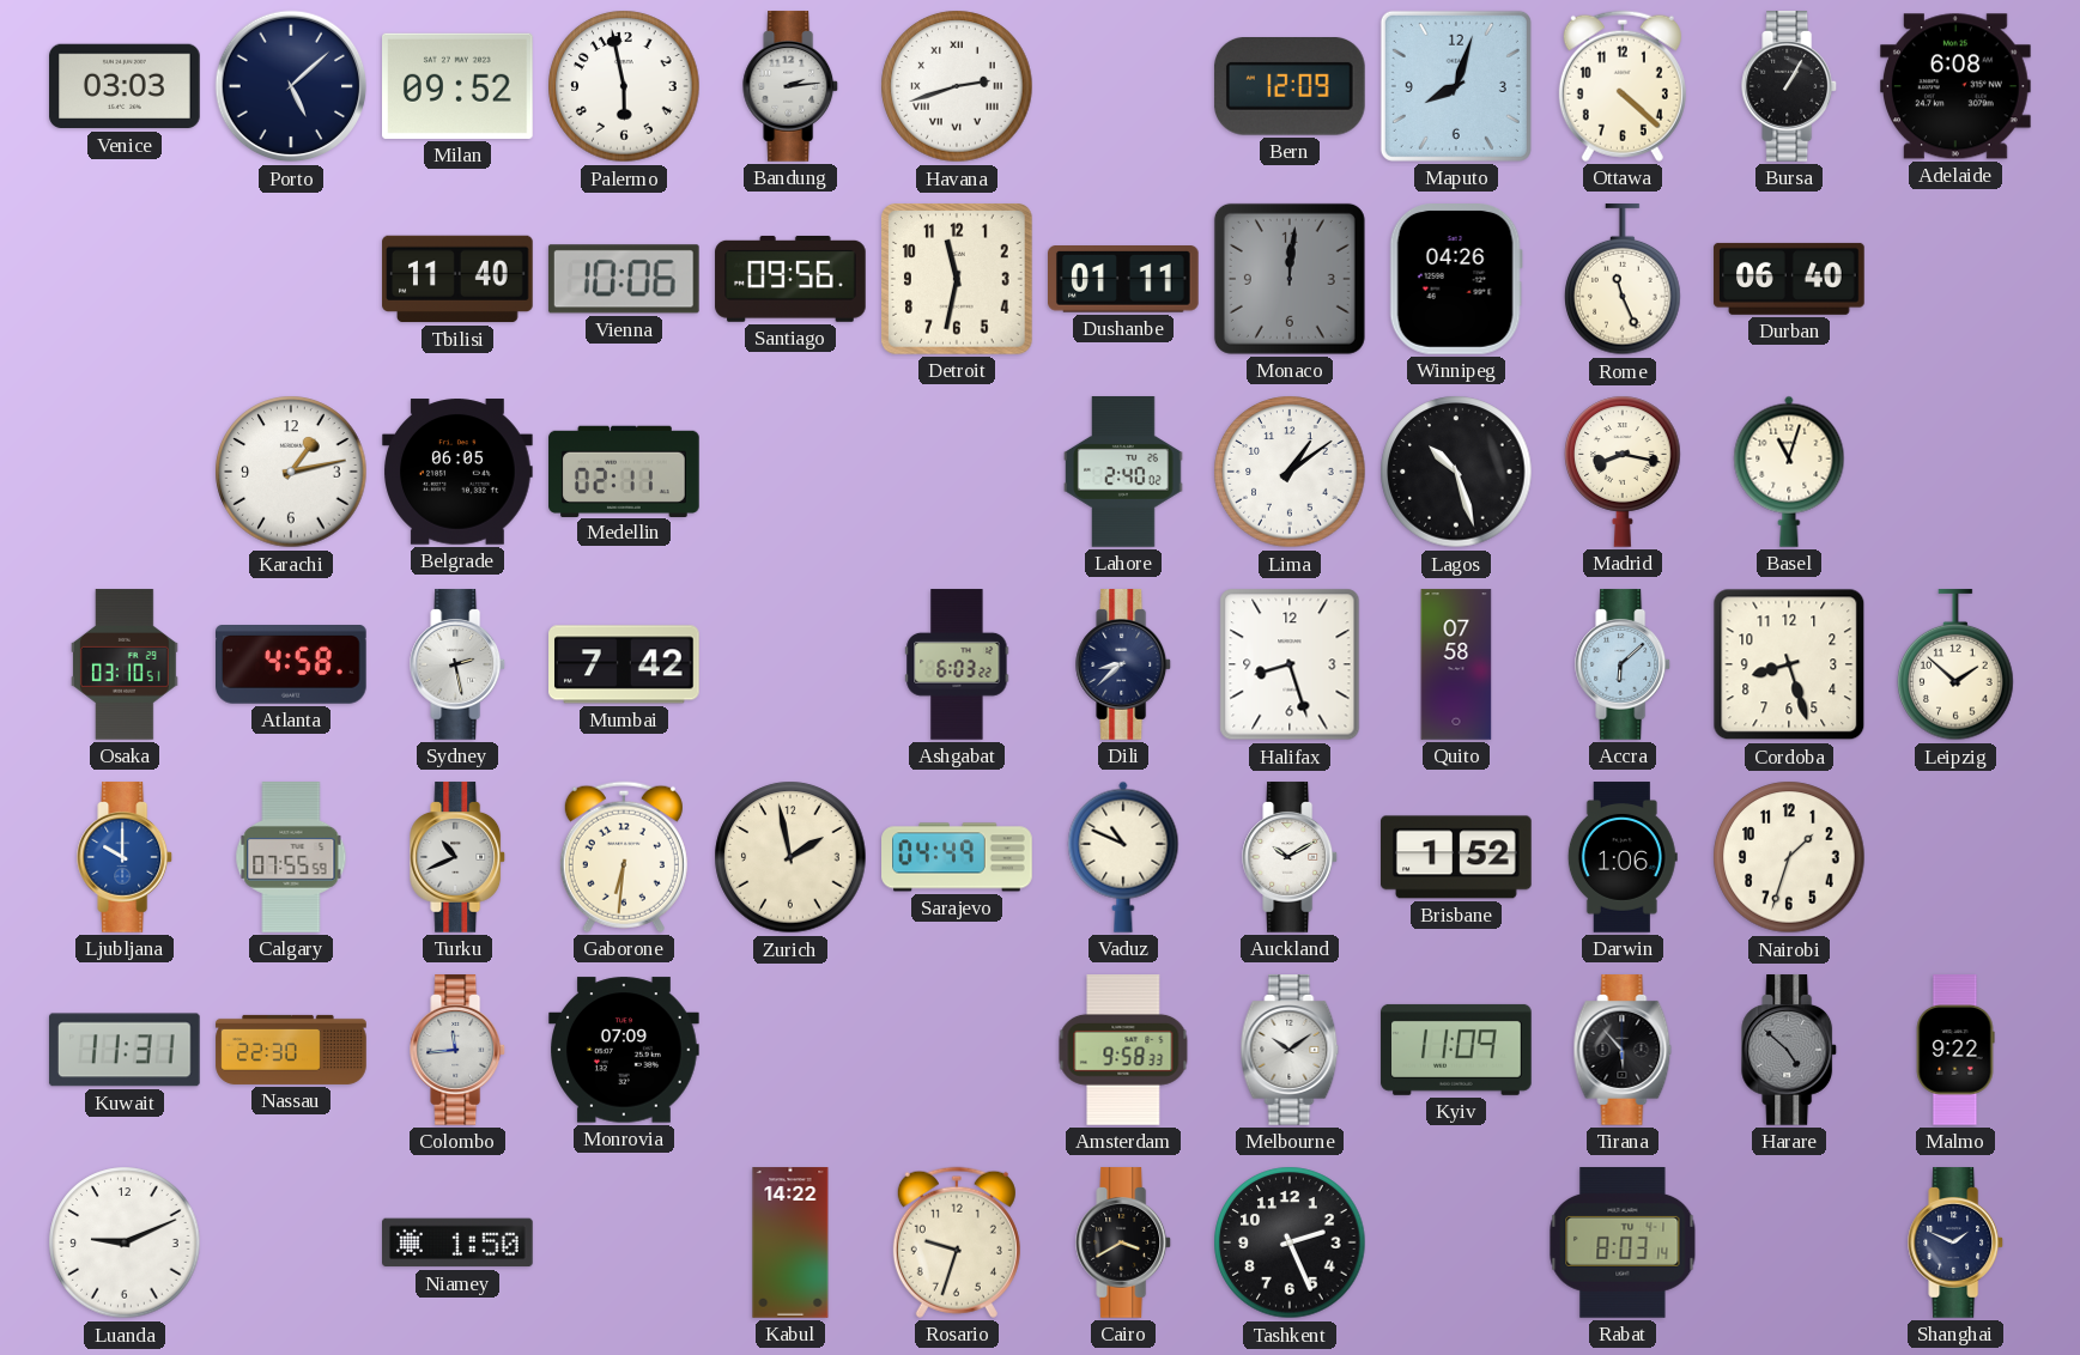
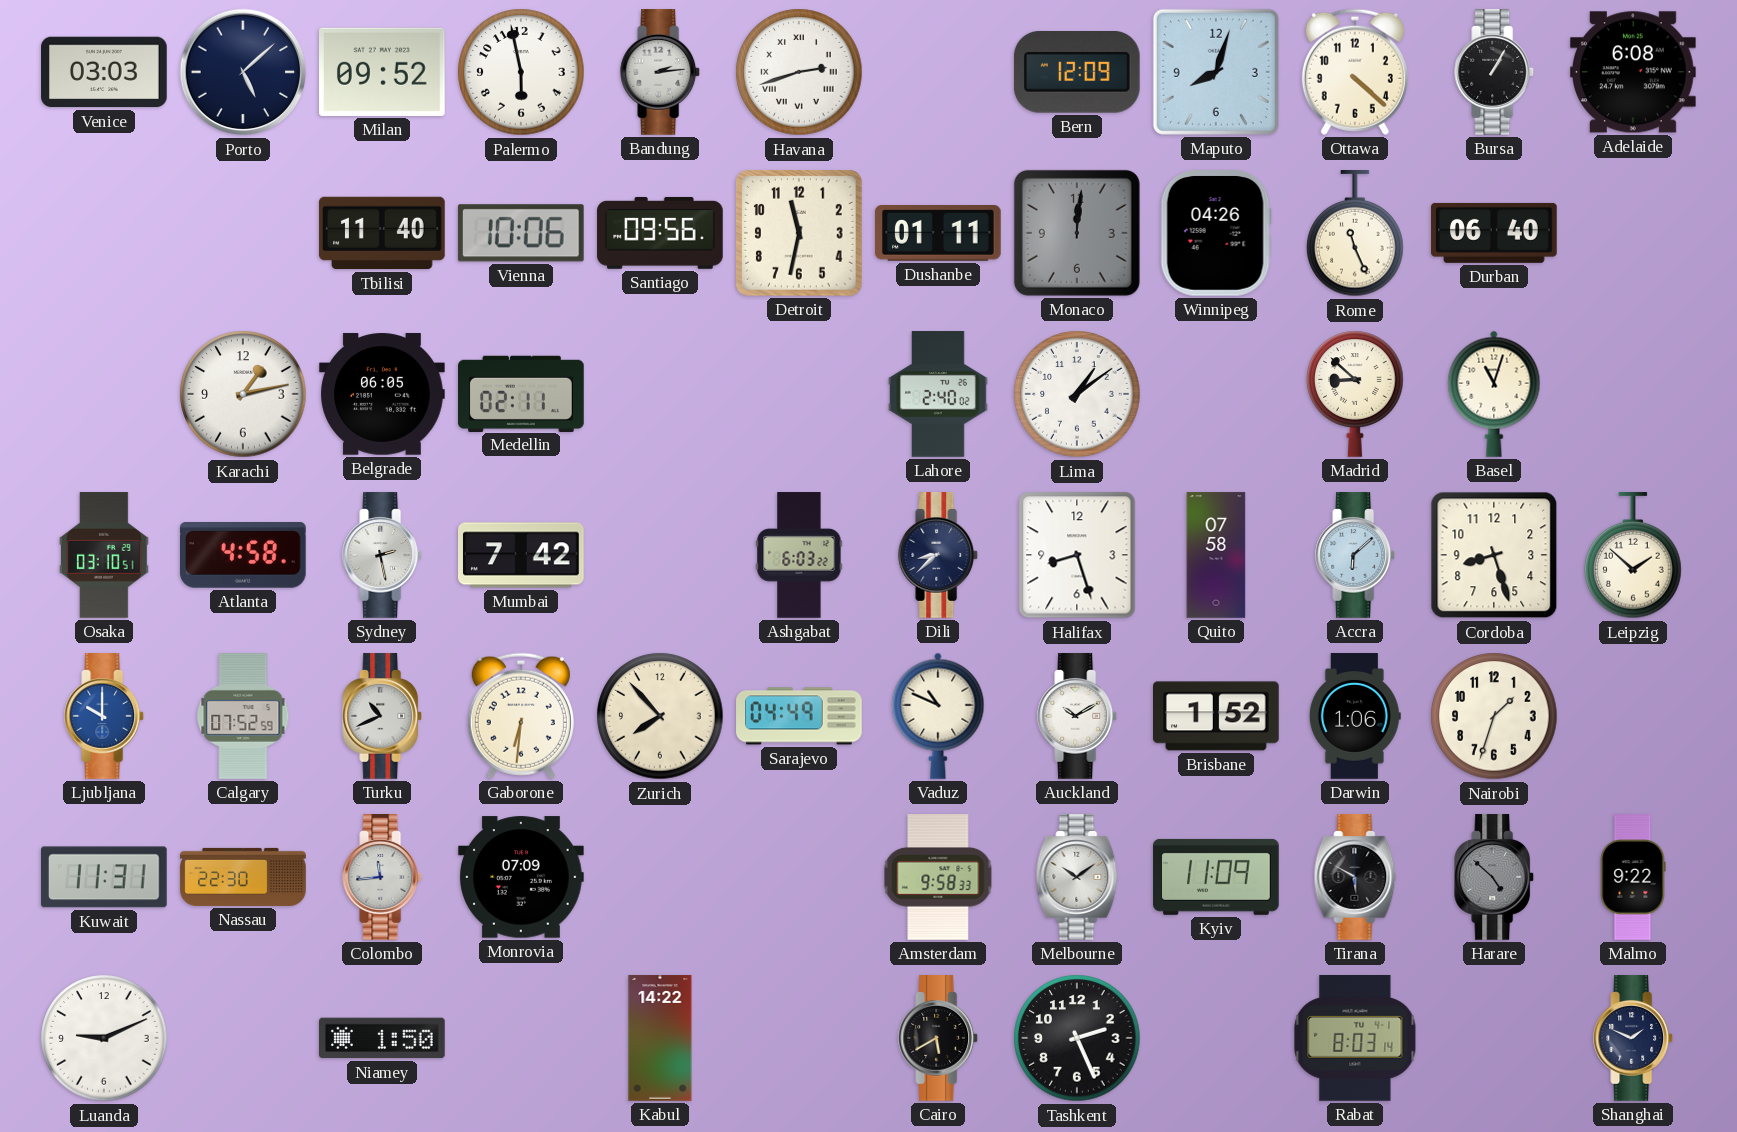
Lagos: 10:27 -> none
Madrid: 8:17 -> 8:52
Calgary: 07:55 -> 07:52
Zurich: 1:58 -> 7:53
Tirana: 5:53 -> 5:50
Rosario: 9:33 -> none
Cairo: 3:40 -> 5:40
